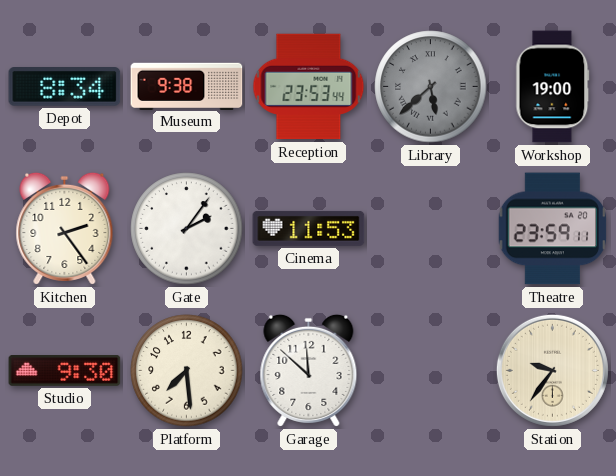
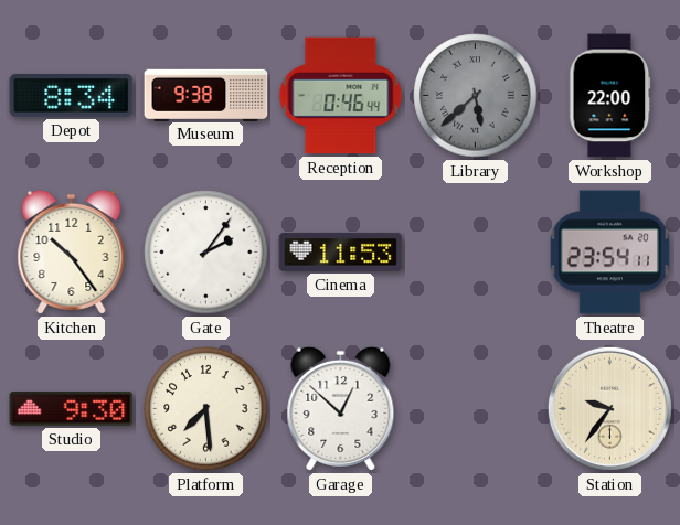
Reception: 23:53 -> 0:46
Workshop: 19:00 -> 22:00
Kitchen: 2:24 -> 10:24
Theatre: 23:59 -> 23:54
Garage: 11:52 -> 12:52
